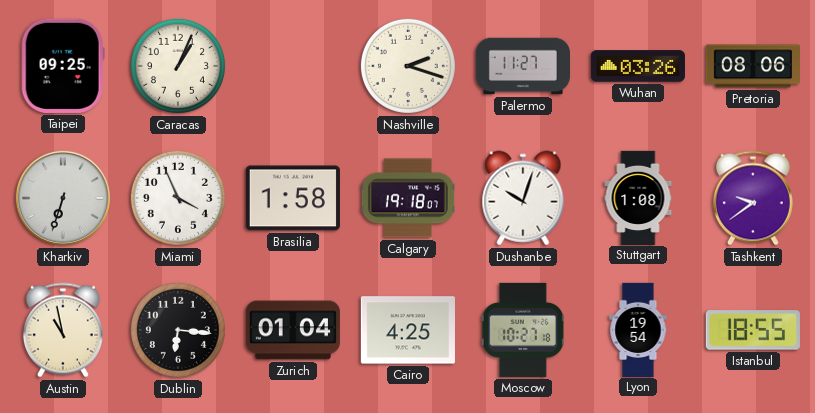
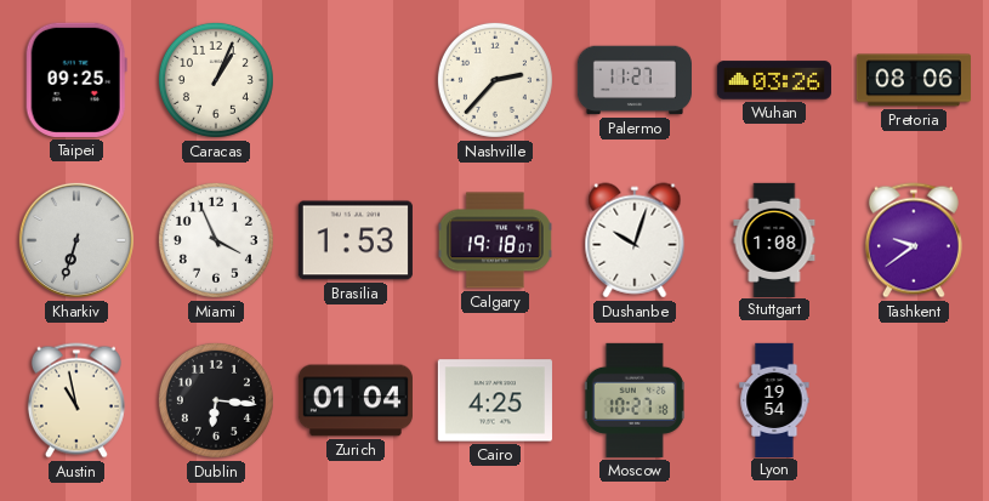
Nashville: 2:18 -> 2:37
Brasilia: 1:58 -> 1:53
Istanbul: 18:55 -> none
